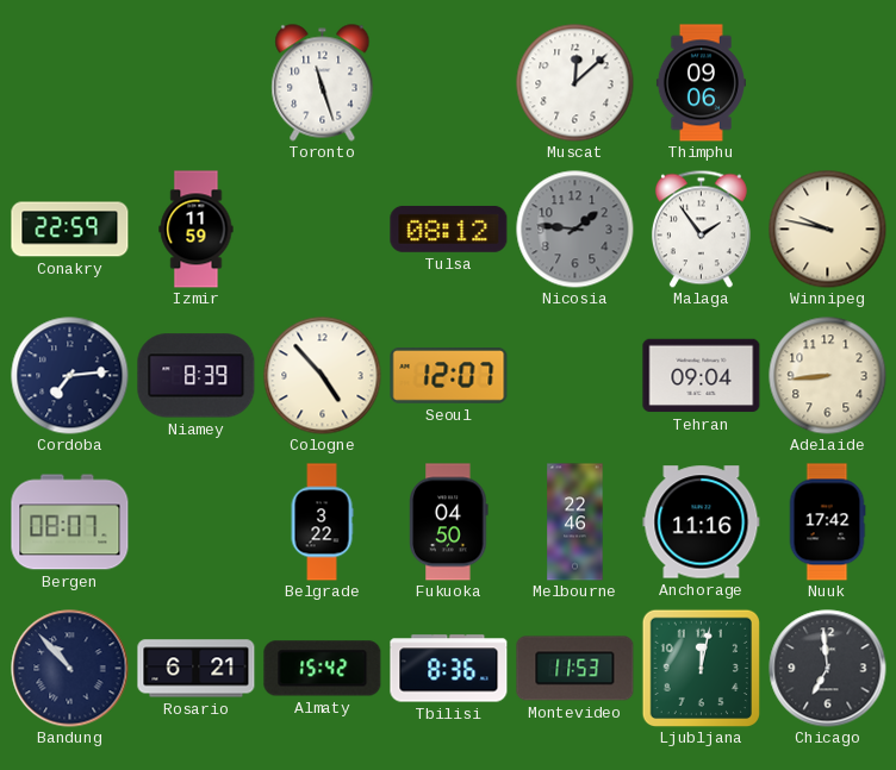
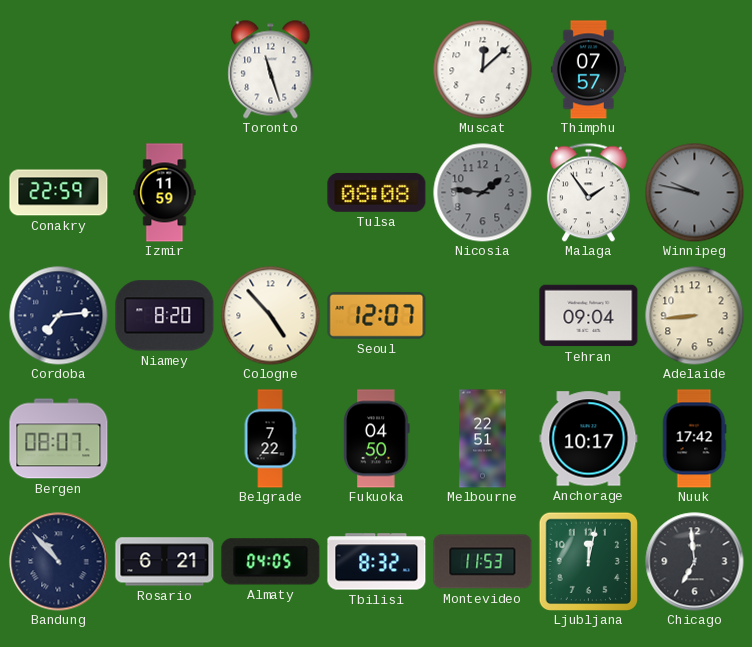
Thimphu: 09:06 -> 07:57
Tulsa: 08:12 -> 08:08
Winnipeg dial: cream -> grey
Niamey: 8:39 -> 8:20
Belgrade: 3:22 -> 7:22
Melbourne: 22:46 -> 22:51
Anchorage: 11:16 -> 10:17
Almaty: 15:42 -> 04:05
Tbilisi: 8:36 -> 8:32
